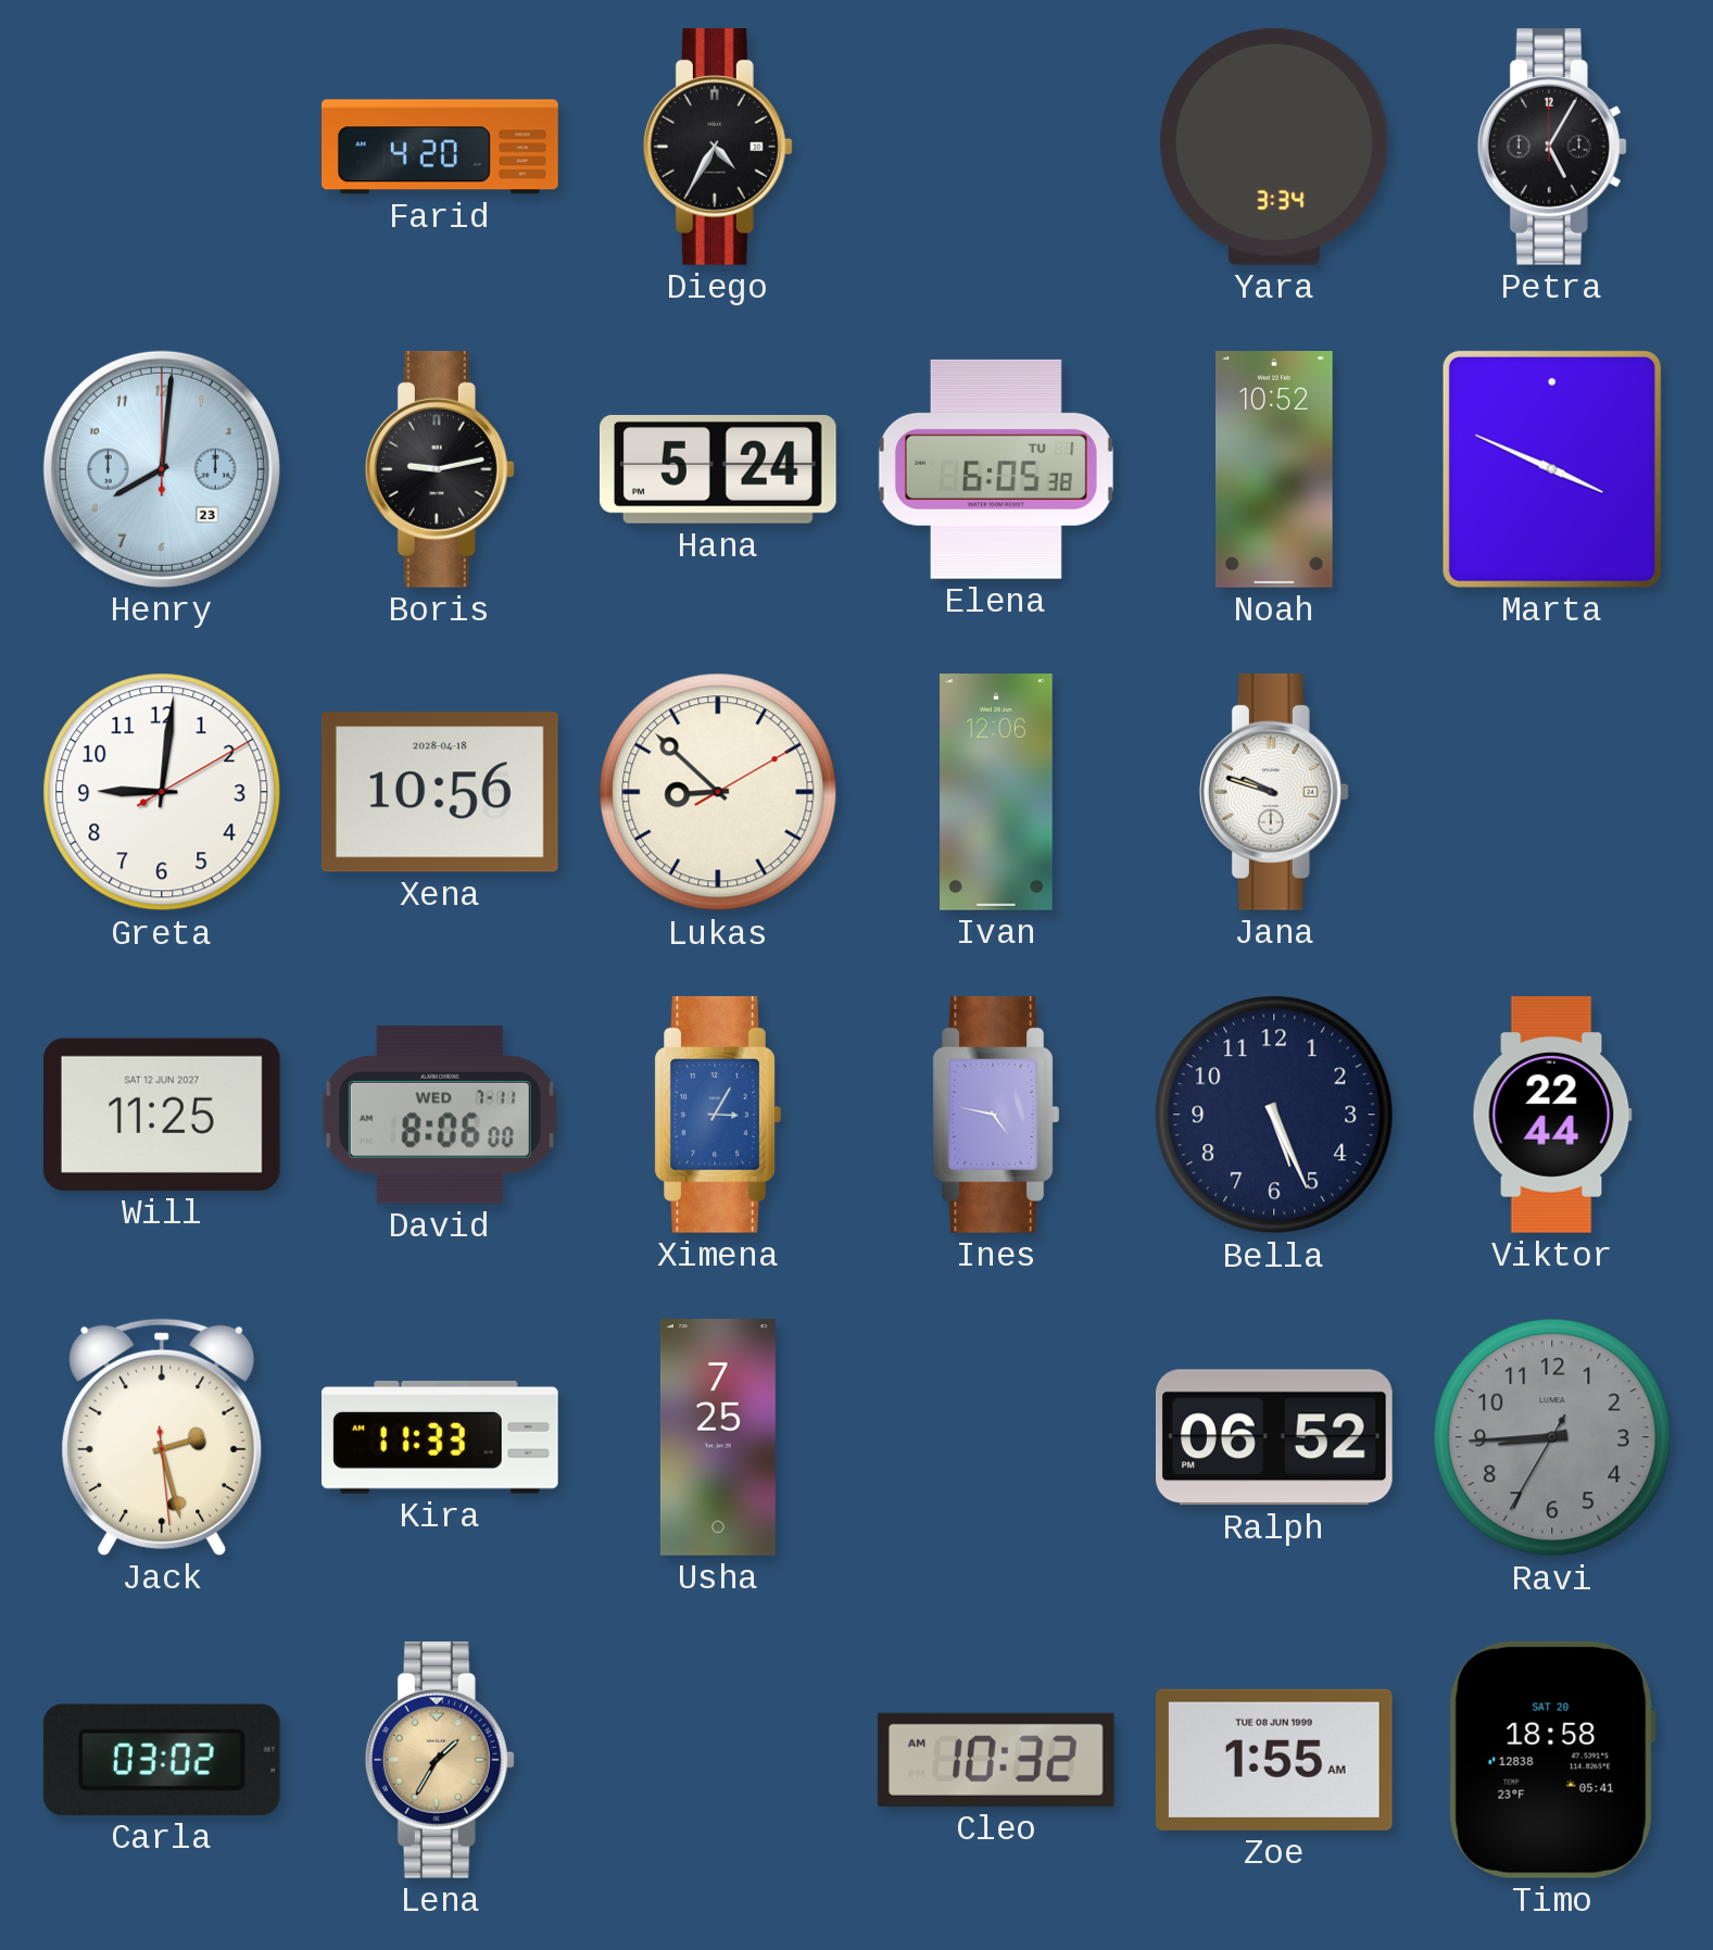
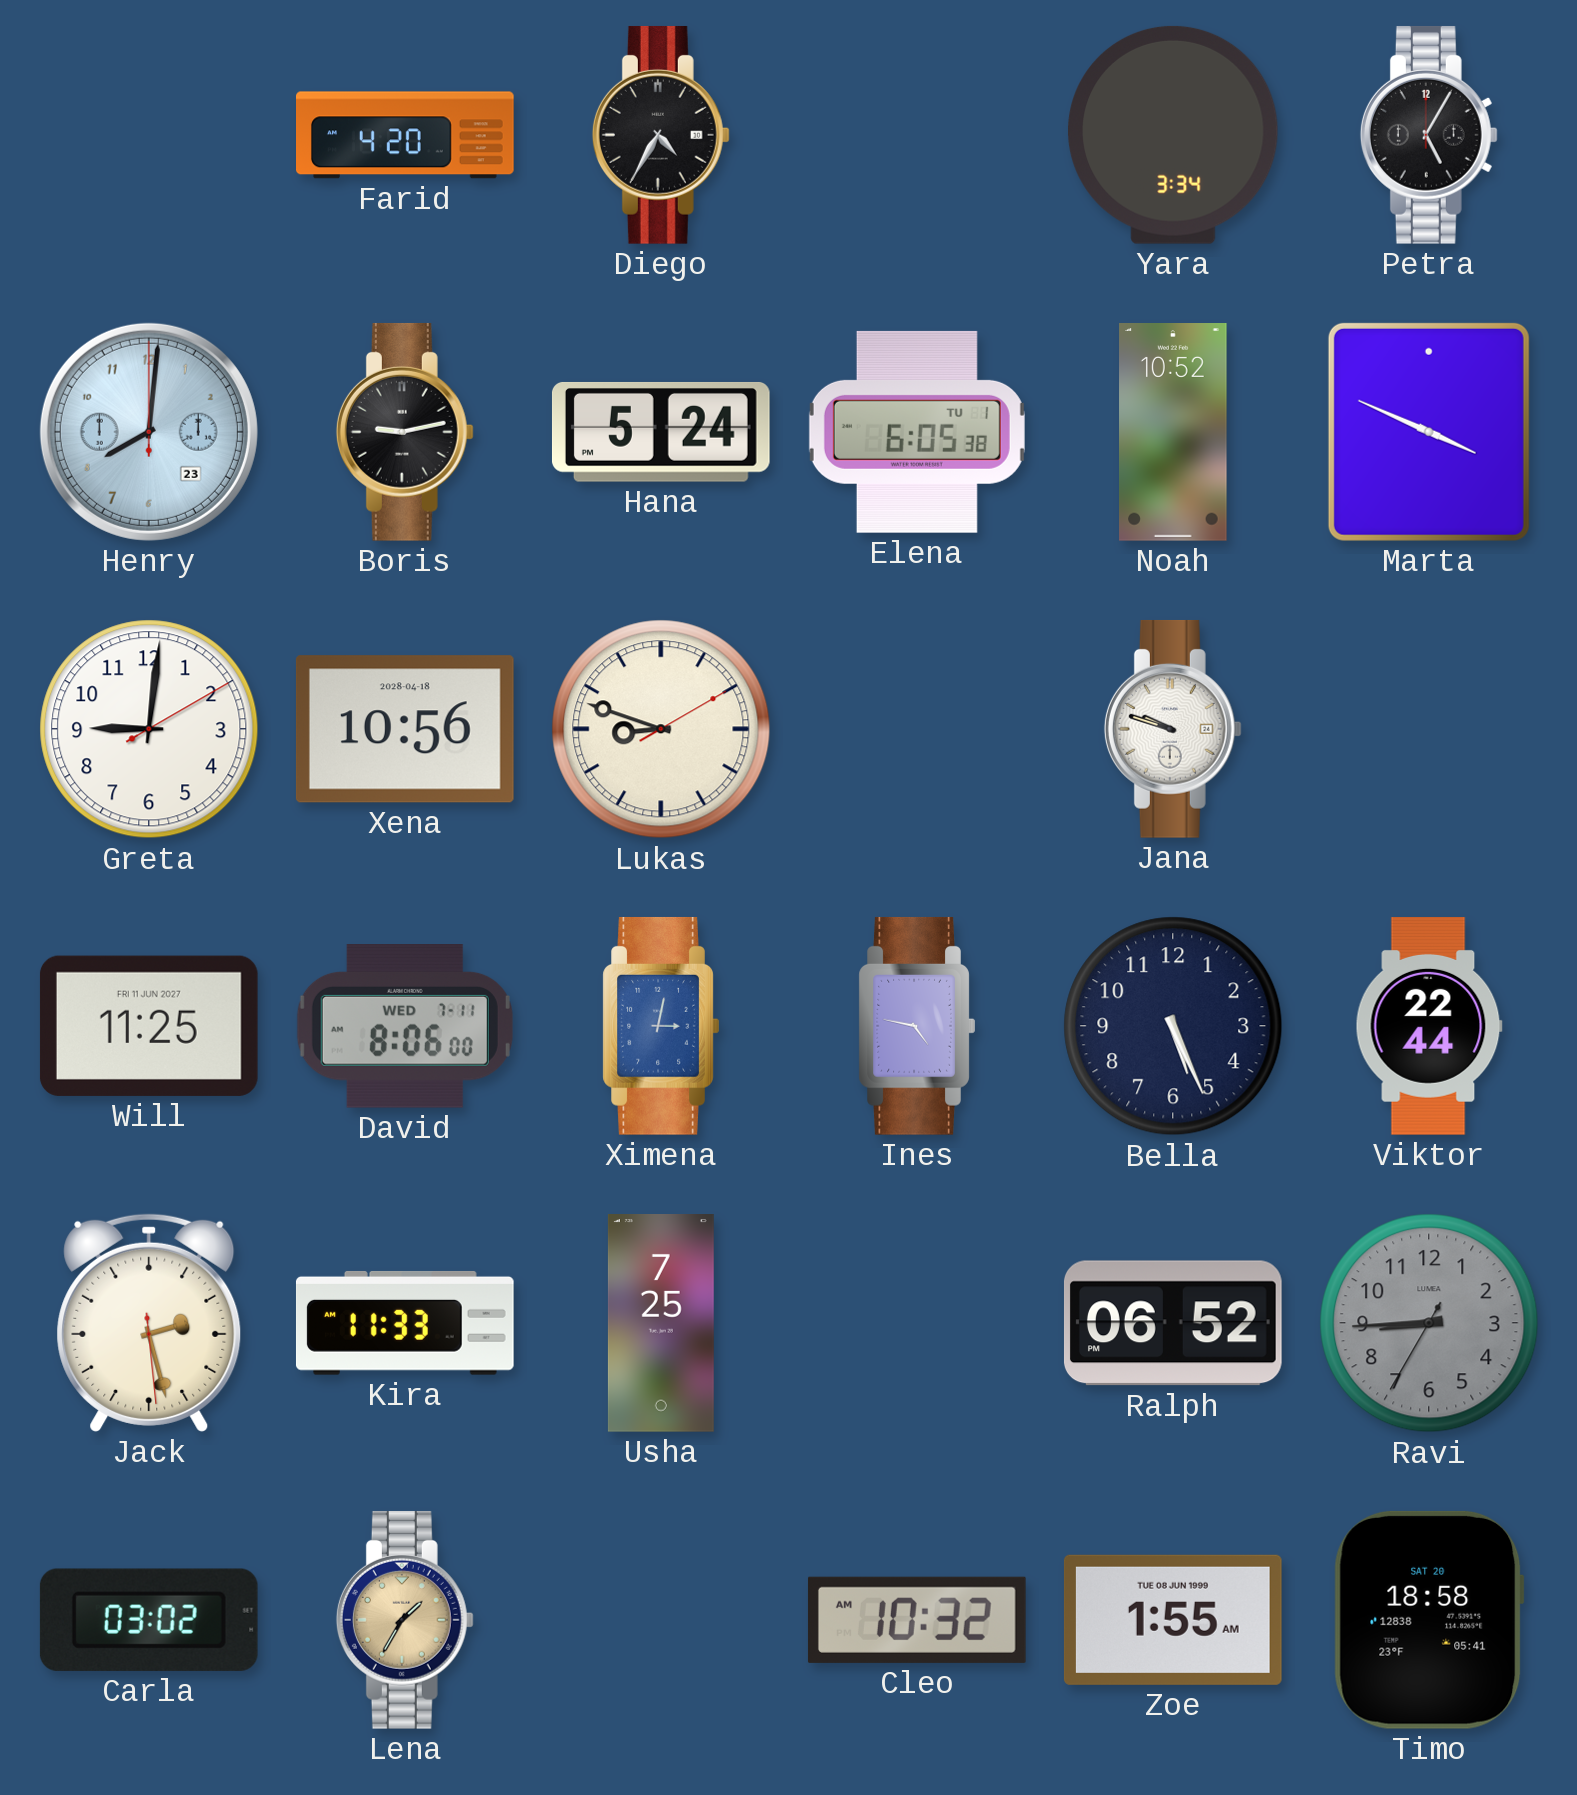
Lukas: 8:52 -> 8:48
Ivan: 12:06 -> none
Will date: SAT 12 JUN 2027 -> FRI 11 JUN 2027
Ximena: 3:05 -> 3:02
